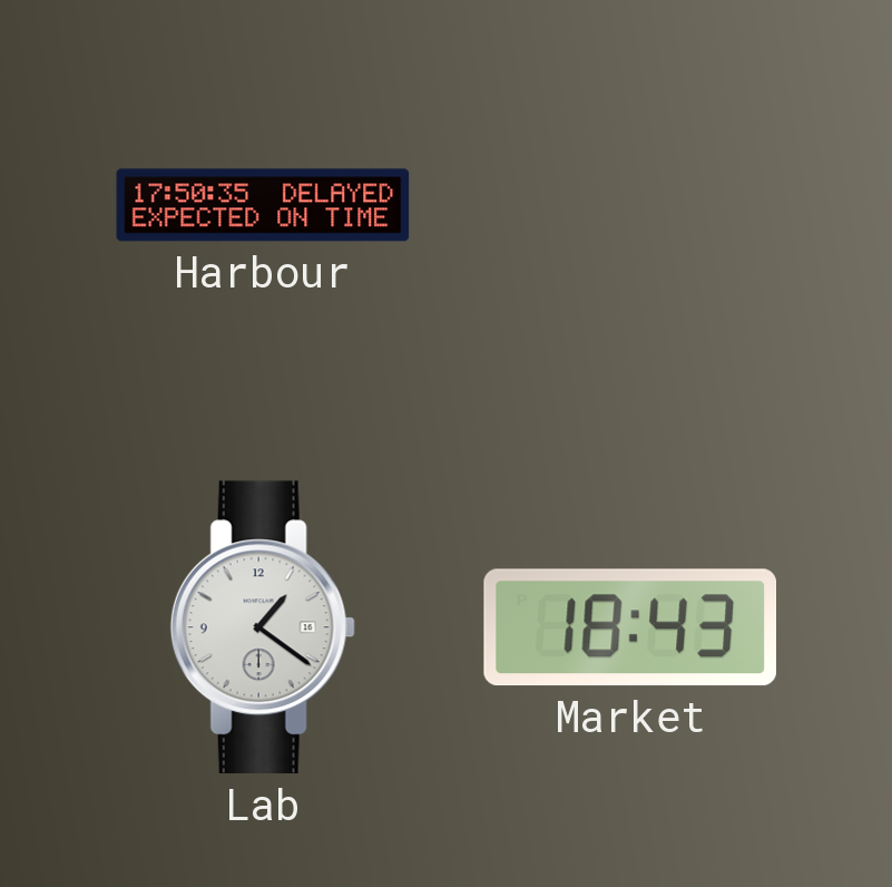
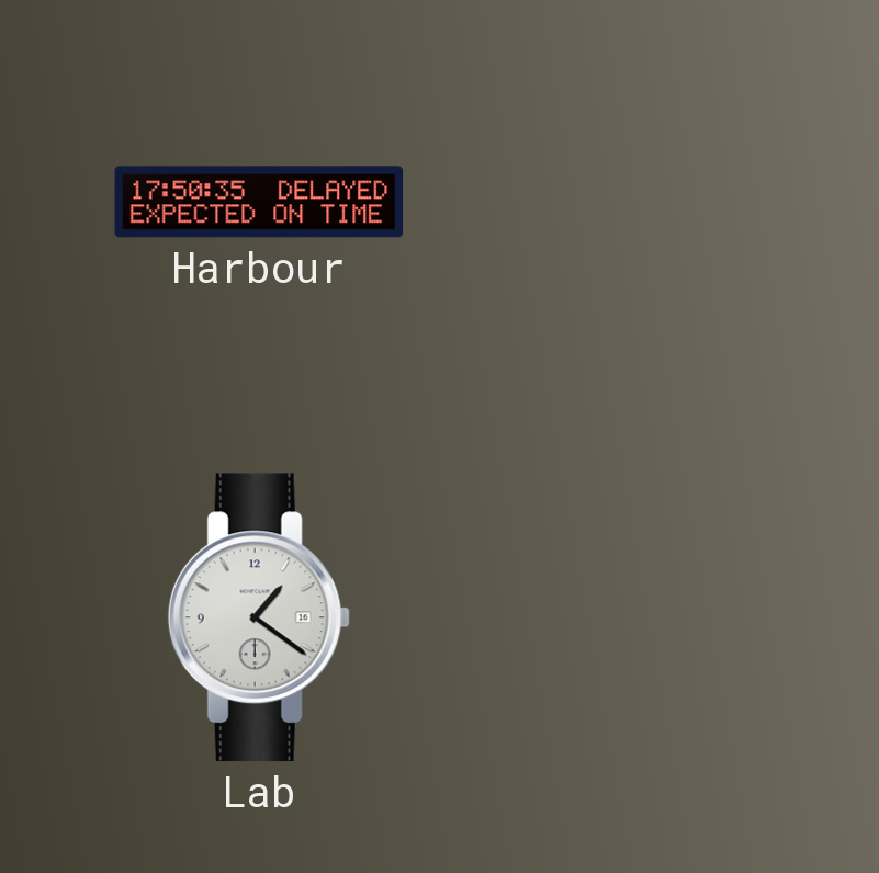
Market: 18:43 -> none
